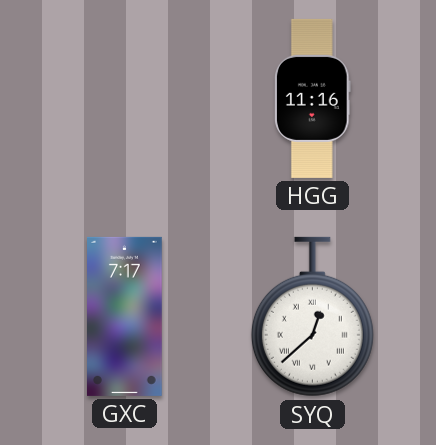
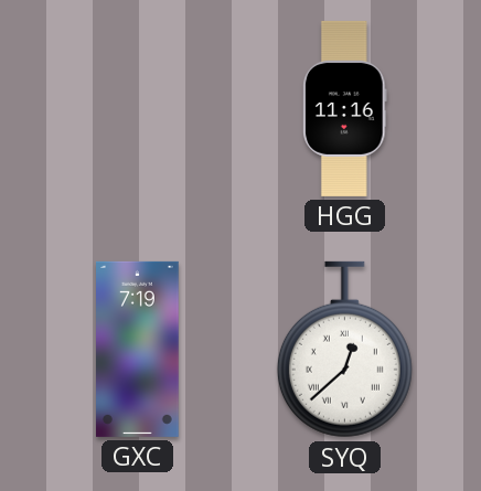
GXC: 7:17 -> 7:19
